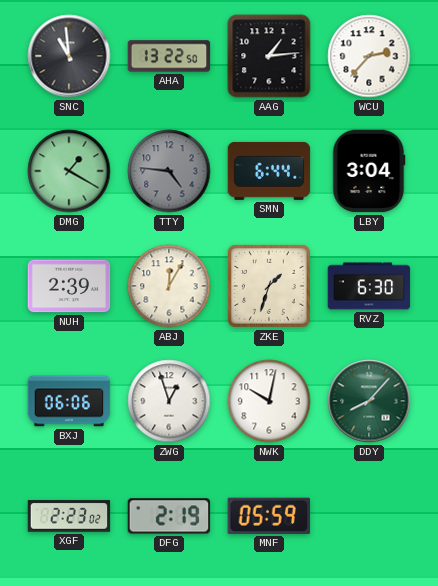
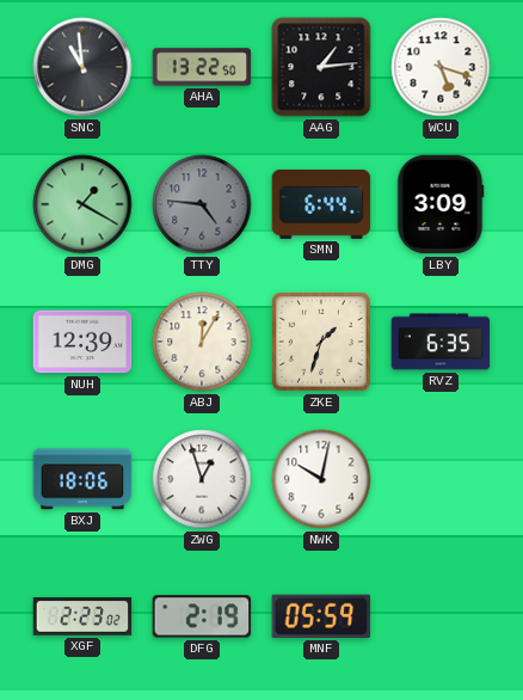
WCU: 2:37 -> 5:18
LBY: 3:04 -> 3:09
NUH: 2:39 -> 12:39
RVZ: 6:30 -> 6:35
BXJ: 06:06 -> 18:06
DDY: 8:07 -> none
